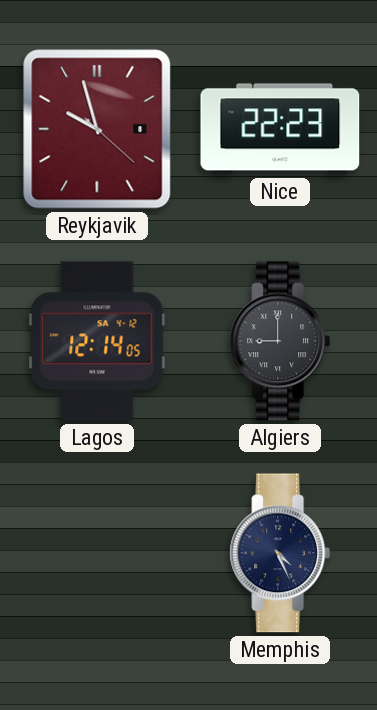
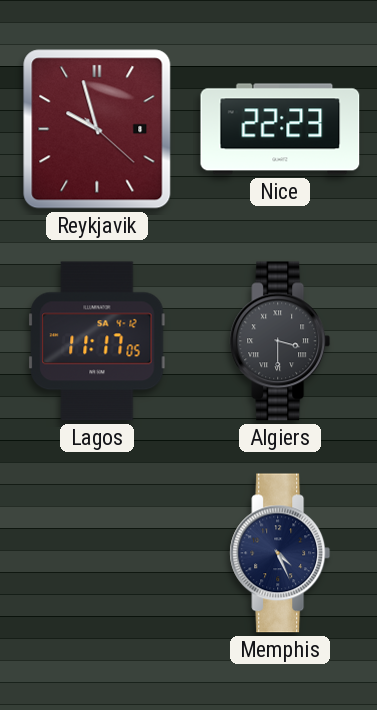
Lagos: 12:14 -> 11:17
Algiers: 9:00 -> 3:30
